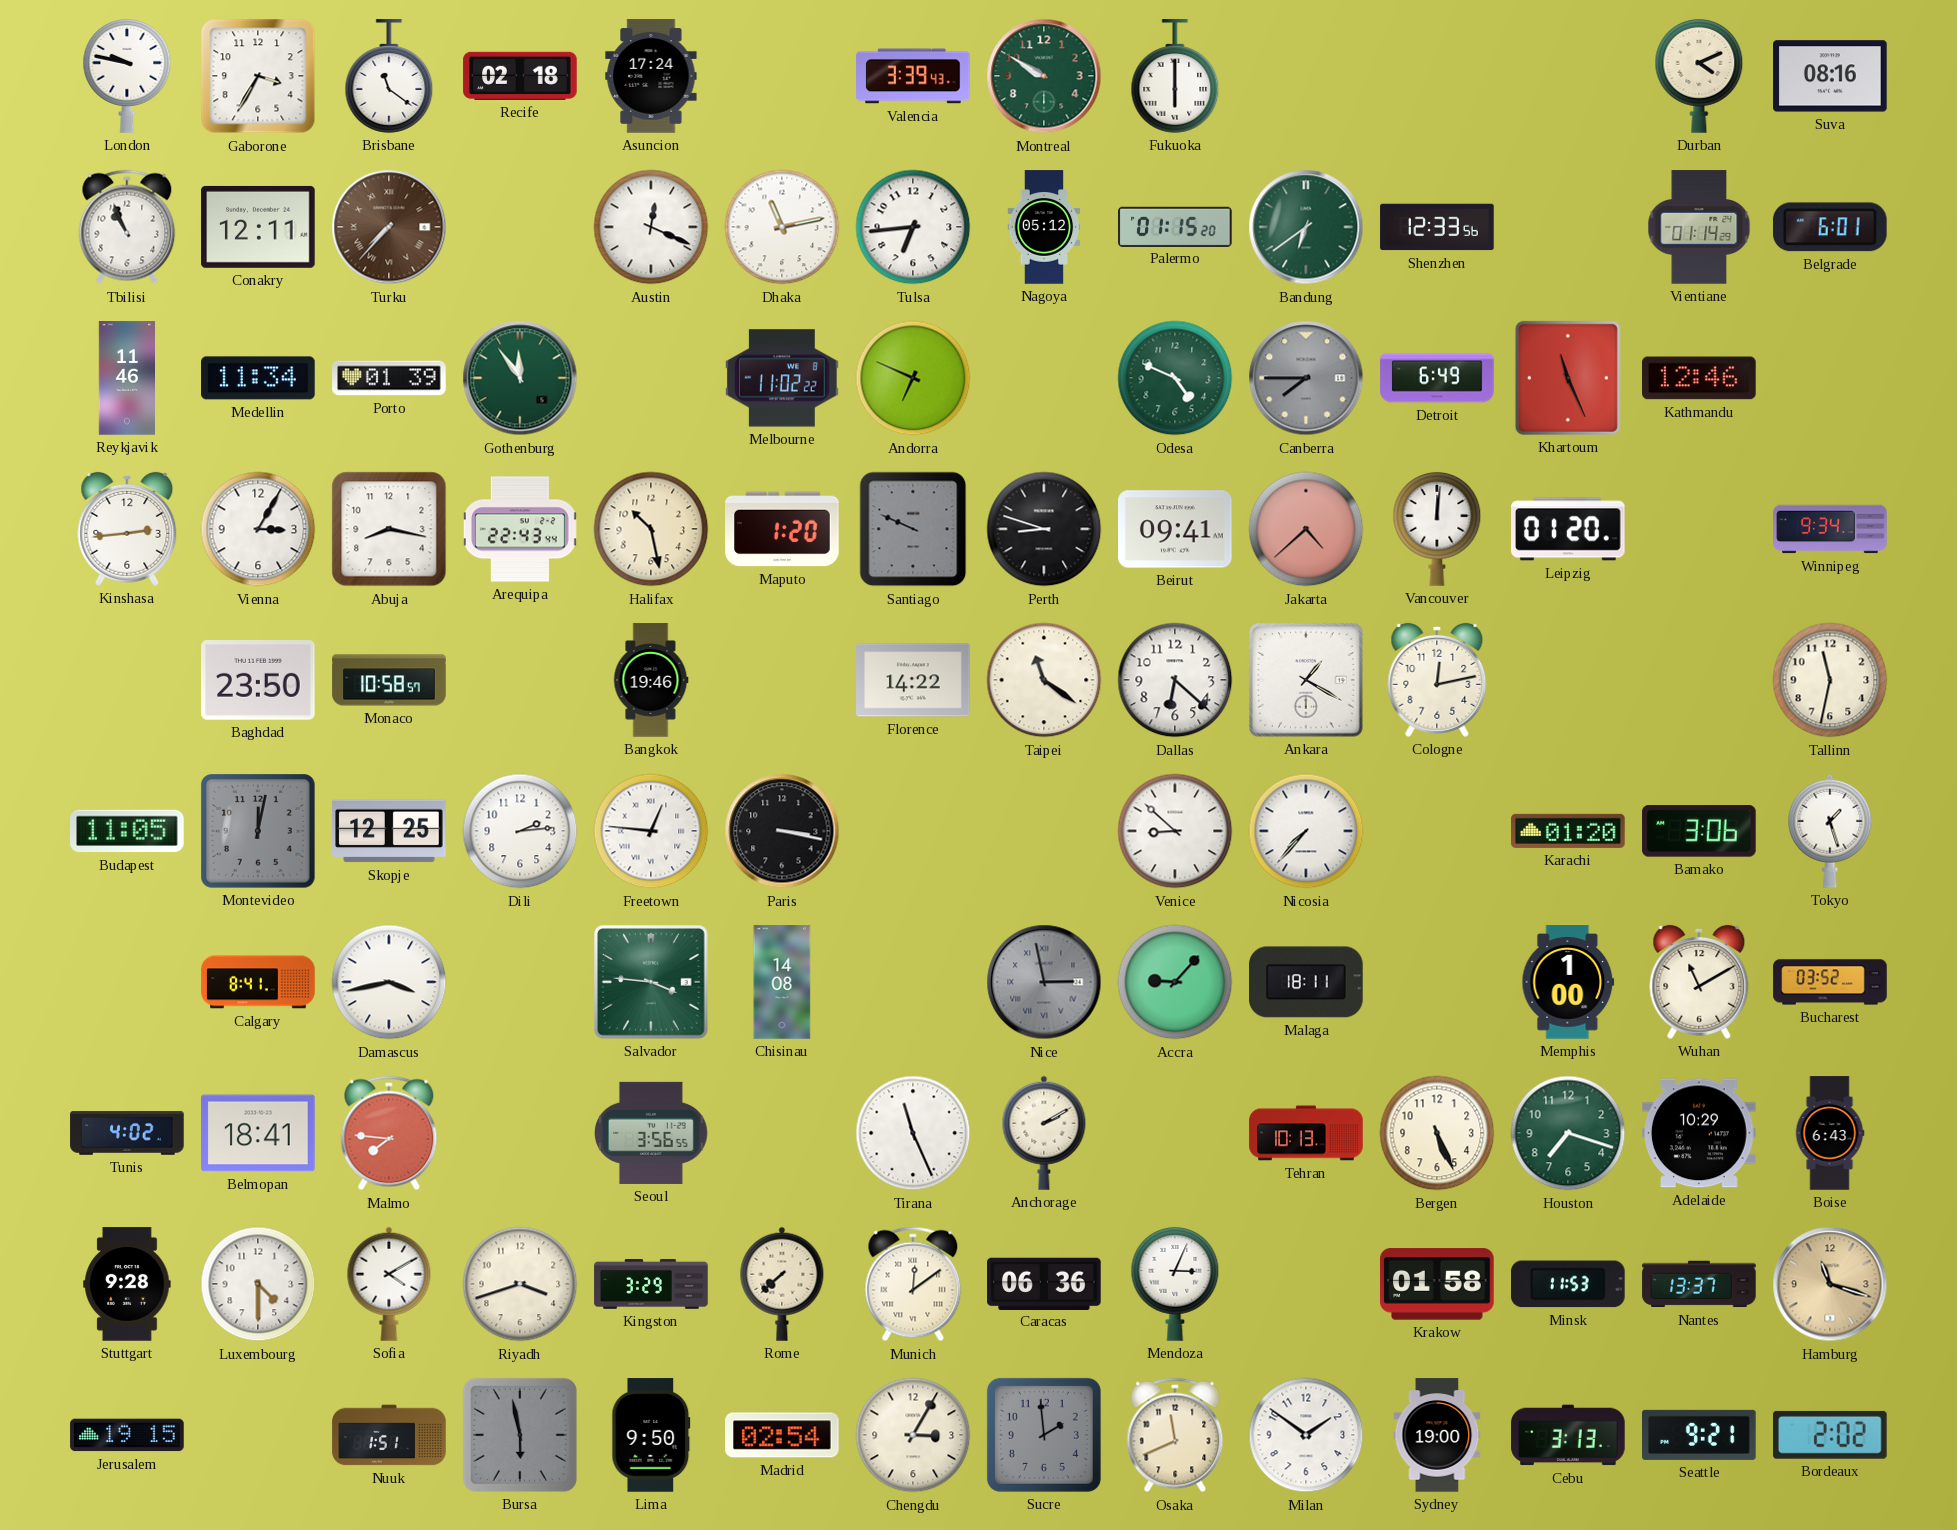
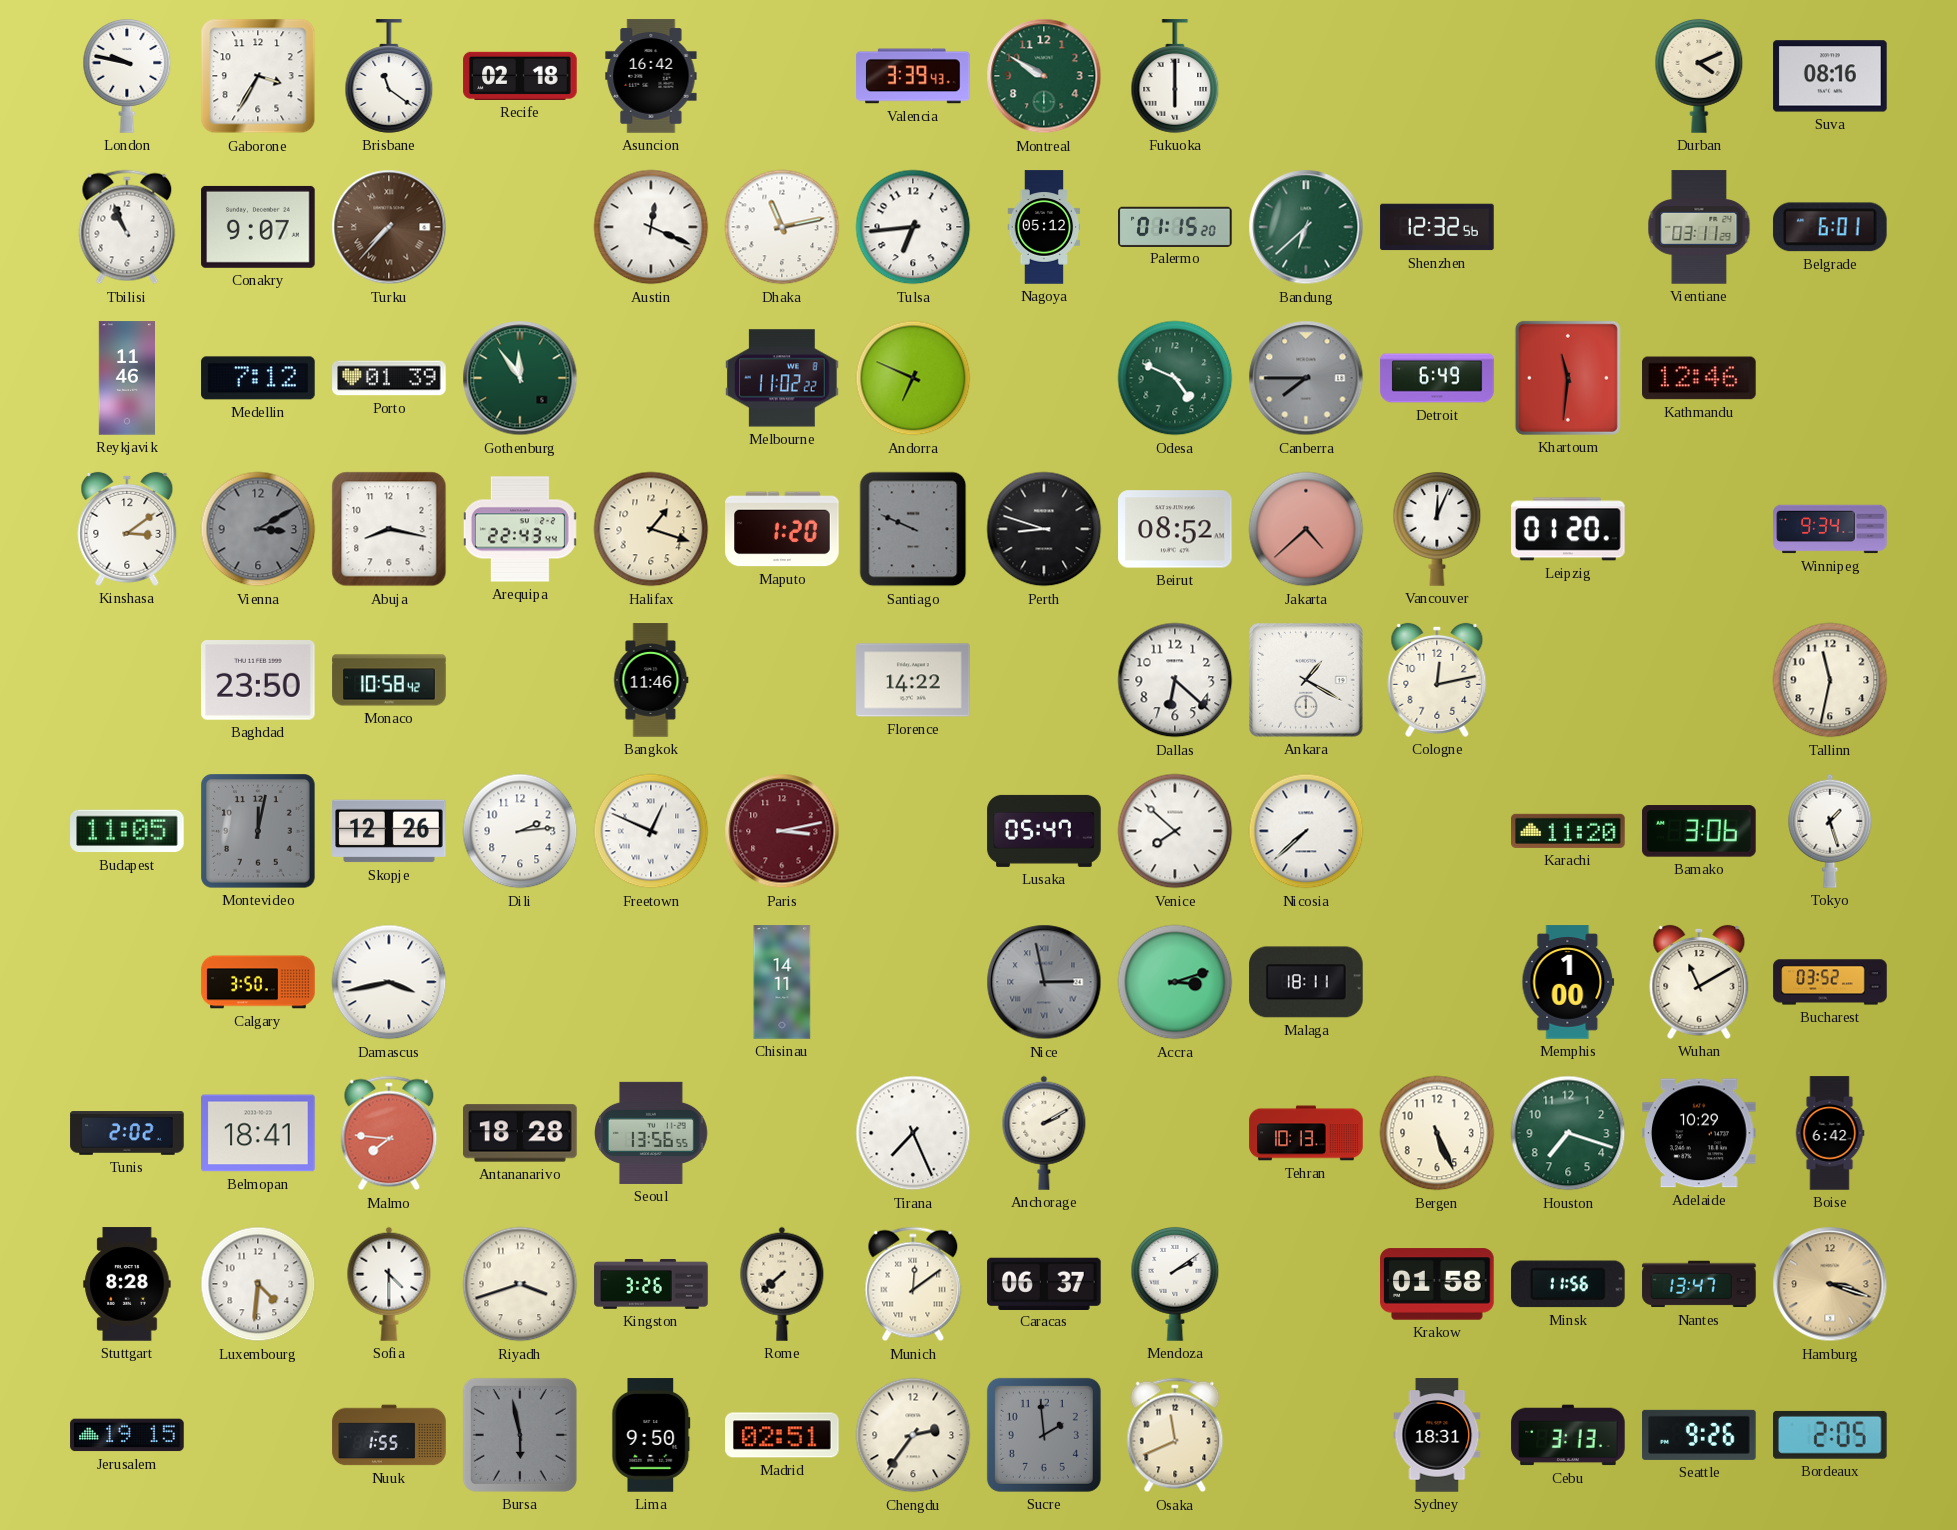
Asuncion: 17:24 -> 16:42
Conakry: 12:11 -> 9:07
Bandung: 6:39 -> 6:38
Shenzhen: 12:33 -> 12:32
Vientiane: 01:14 -> 03:11
Medellin: 11:34 -> 7:12
Khartoum: 11:26 -> 11:31
Kinshasa: 2:44 -> 3:09
Vienna: 3:05 -> 3:10
Vienna dial: white -> grey
Halifax: 10:28 -> 1:18
Beirut: 09:41 -> 08:52
Vancouver: 12:01 -> 12:04
Monaco: 10:58:57 -> 10:58:42
Bangkok: 19:46 -> 11:46
Taipei: 11:21 -> none
Skopje: 12:25 -> 12:26
Freetown: 12:46 -> 12:49
Paris: 3:17 -> 3:13
Paris dial: black -> burgundy
Lusaka: none -> 05:47
Venice: 8:52 -> 7:52
Nicosia: 7:37 -> 7:38
Karachi: 01:20 -> 11:20
Calgary: 8:41 -> 3:50
Salvador: 3:46 -> none
Chisinau: 14:08 -> 14:11
Accra: 9:07 -> 3:12
Tunis: 4:02 -> 2:02
Antananarivo: none -> 18:28
Seoul: 3:56 -> 13:56
Tirana: 11:26 -> 7:26
Boise: 6:43 -> 6:42
Stuttgart: 9:28 -> 8:28
Luxembourg: 4:30 -> 4:31
Sofia: 4:10 -> 4:30
Kingston: 3:29 -> 3:26
Caracas: 06:36 -> 06:37
Mendoza: 3:04 -> 2:09
Minsk: 11:53 -> 11:56
Nantes: 13:37 -> 13:47
Hamburg: 11:18 -> 3:18
Nuuk: 1:51 -> 1:55
Madrid: 02:54 -> 02:51
Chengdu: 3:05 -> 2:36
Milan: 1:51 -> none
Sydney: 19:00 -> 18:31
Seattle: 9:21 -> 9:26
Bordeaux: 2:02 -> 2:05
